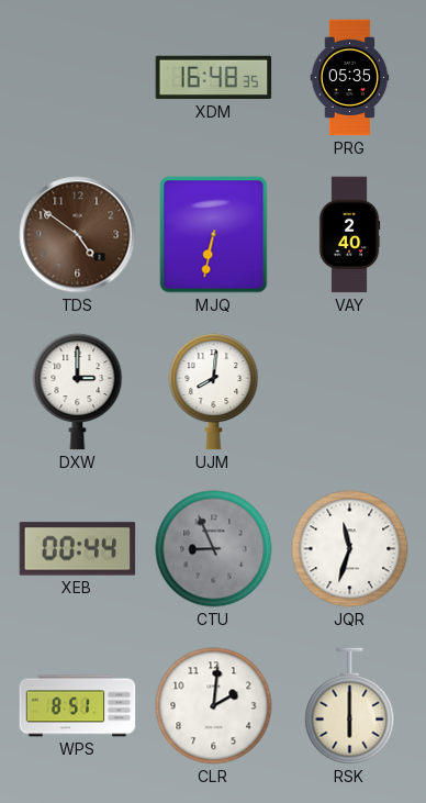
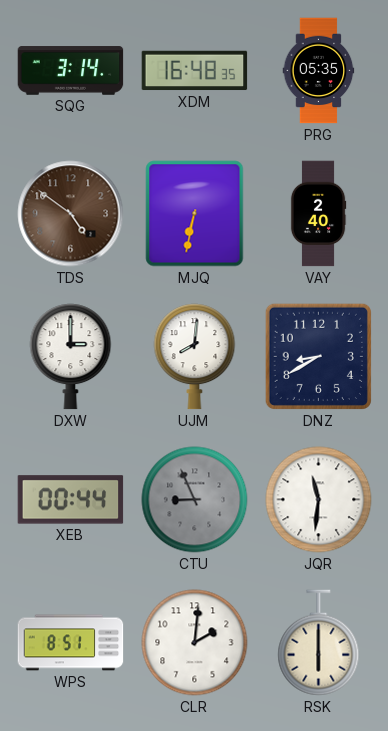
SQG: none -> 3:14
DNZ: none -> 8:40
JQR: 11:33 -> 11:31
